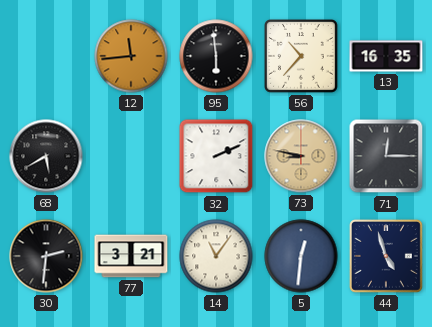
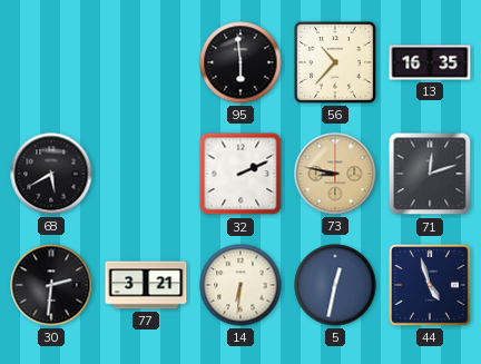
12: 11:44 -> none
71: 12:15 -> 12:12
14: 11:06 -> 6:31
5: 12:31 -> 12:32
